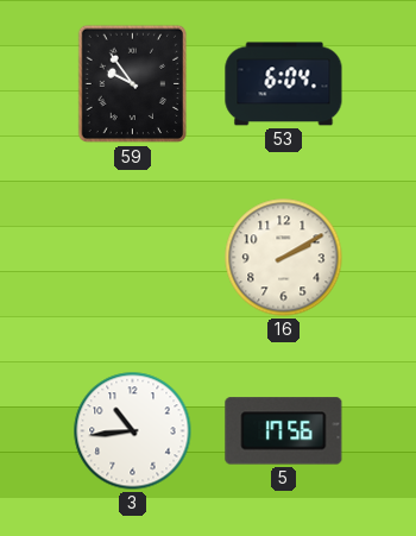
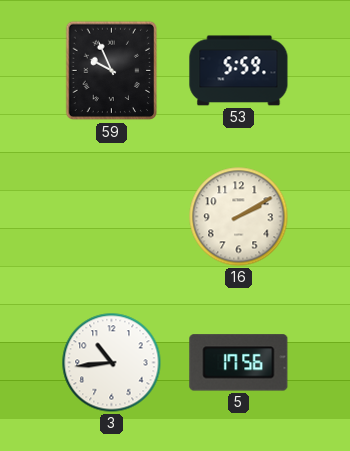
59: 9:54 -> 9:56
53: 6:04 -> 5:59
